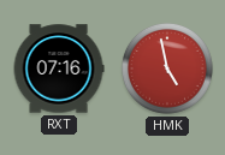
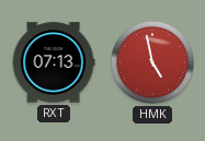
RXT: 07:16 -> 07:13
